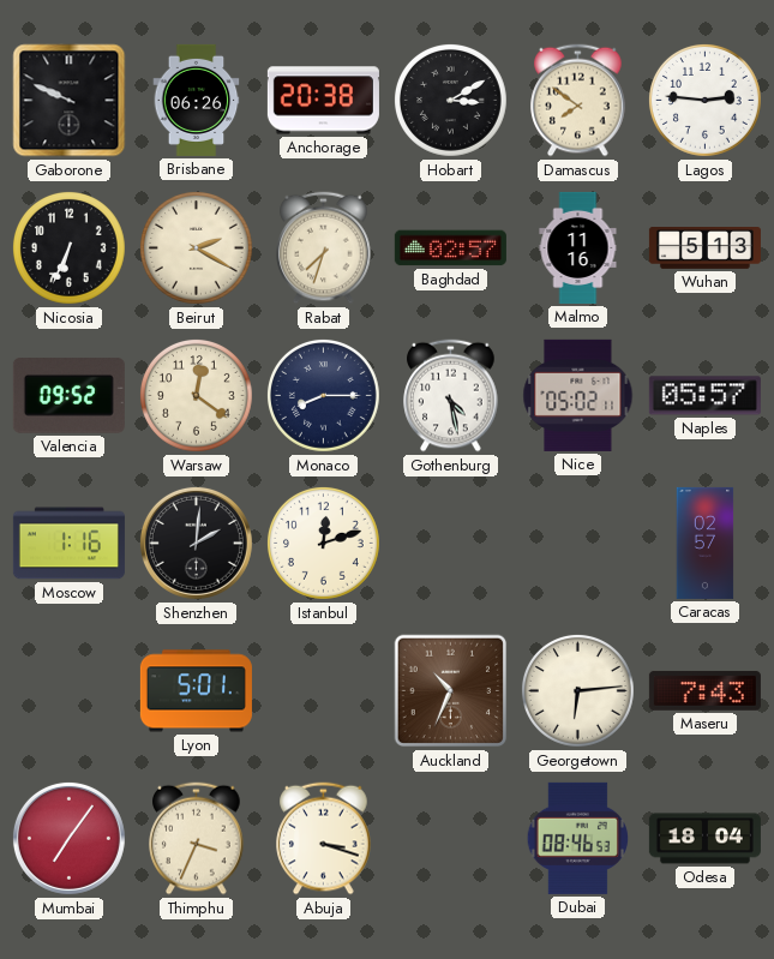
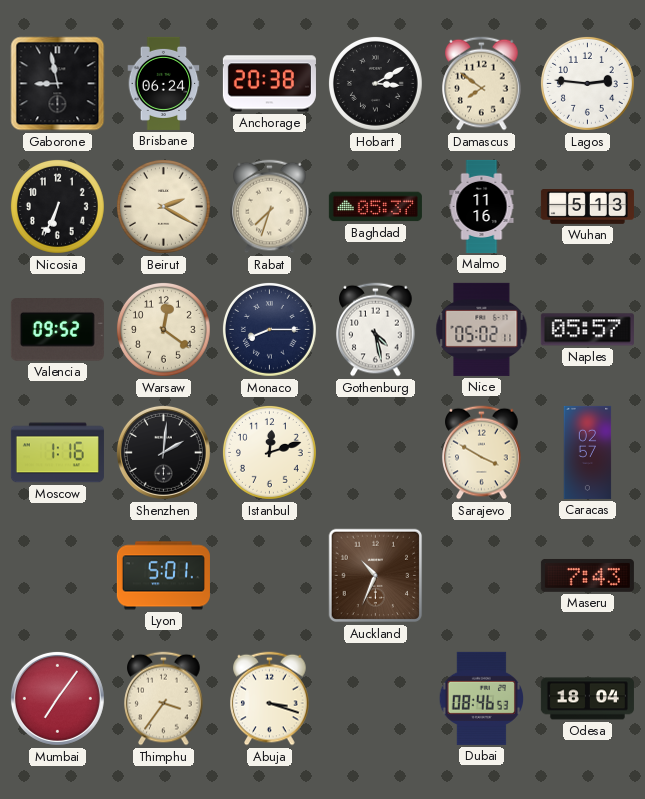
Gaborone: 9:49 -> 8:58
Brisbane: 06:26 -> 06:24
Baghdad: 02:57 -> 05:37
Sarajevo: none -> 3:50
Georgetown: 6:14 -> none
Thimphu: 3:34 -> 3:36
